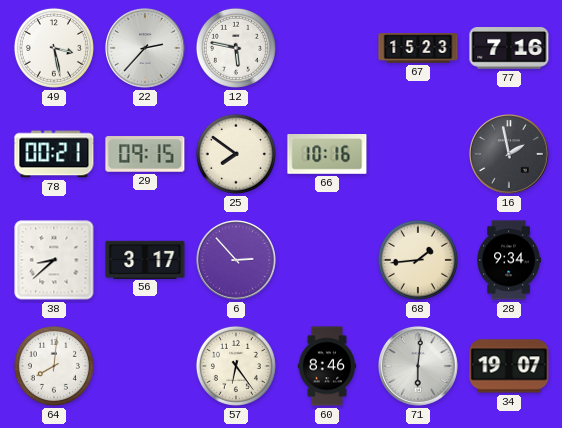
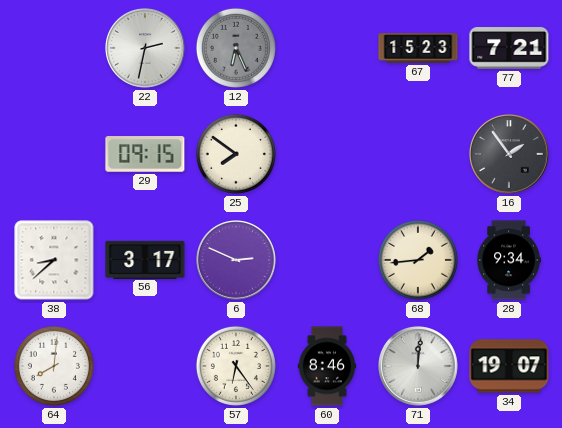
49: 3:28 -> none
22: 2:37 -> 2:32
12: 5:47 -> 6:26
12 dial: white -> grey
77: 7:16 -> 7:21
78: 00:21 -> none
66: 10:16 -> none
16: 1:58 -> 1:54
6: 2:53 -> 2:49
71: 6:01 -> 12:01
